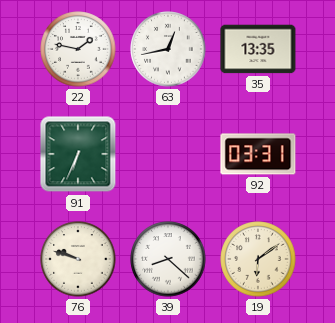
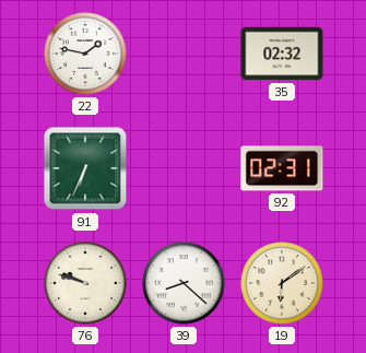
63: 12:43 -> none
35: 13:35 -> 02:32
92: 03:31 -> 02:31
